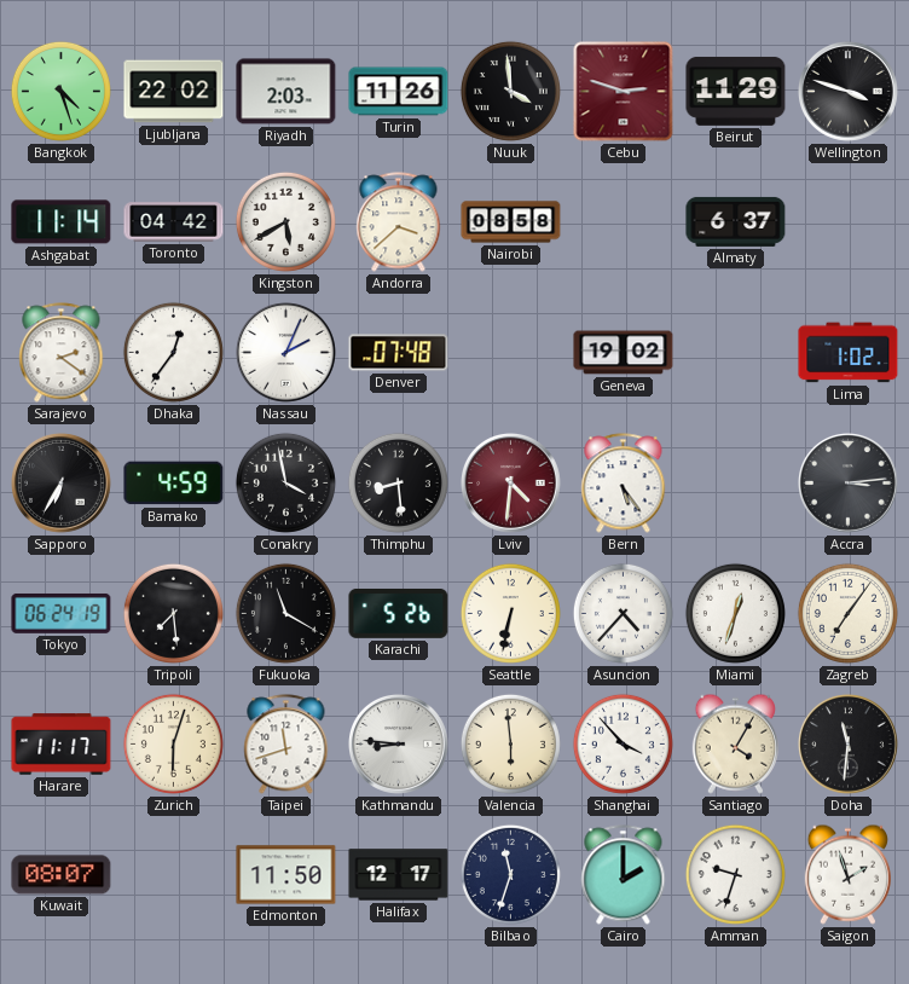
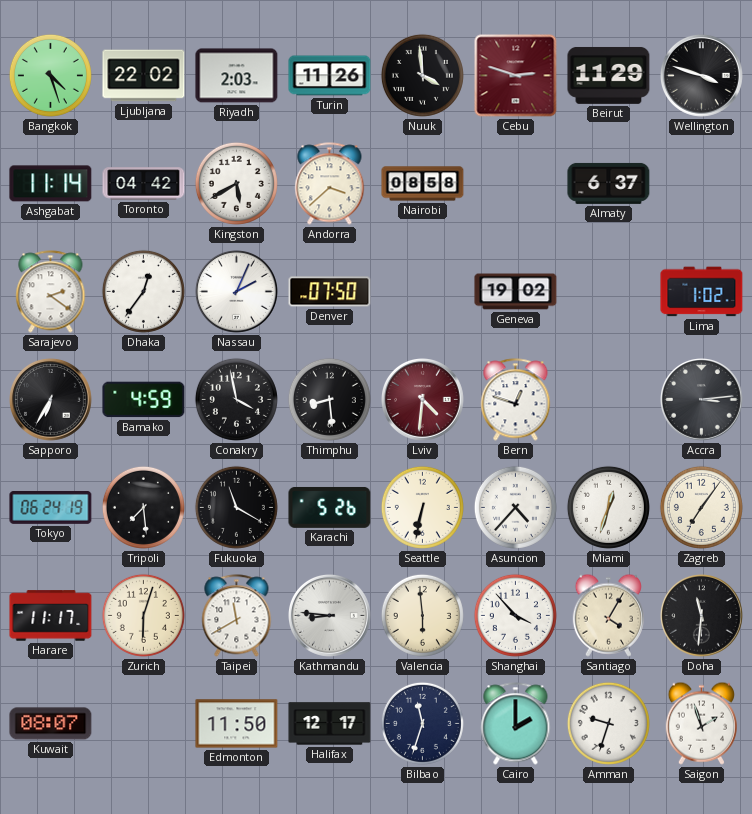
Denver: 07:48 -> 07:50
Bern: 5:24 -> 12:48
Taipei: 11:42 -> 11:40
